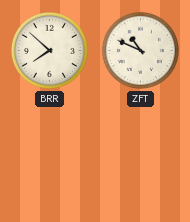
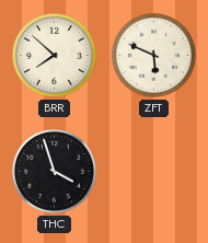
ZFT: 10:49 -> 5:49
THC: none -> 3:57
